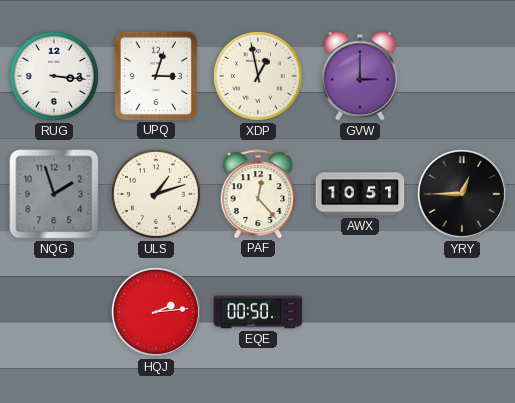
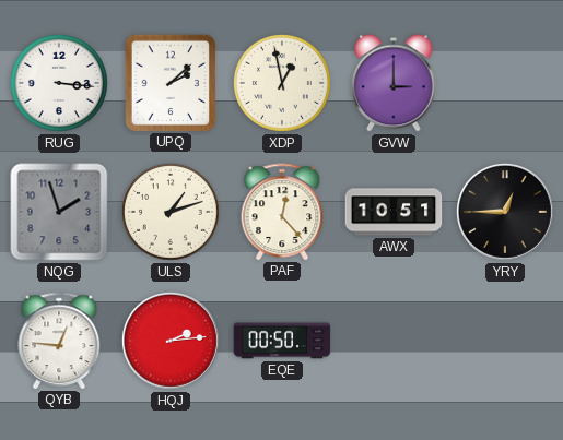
UPQ: 3:03 -> 2:08
QYB: none -> 12:46
